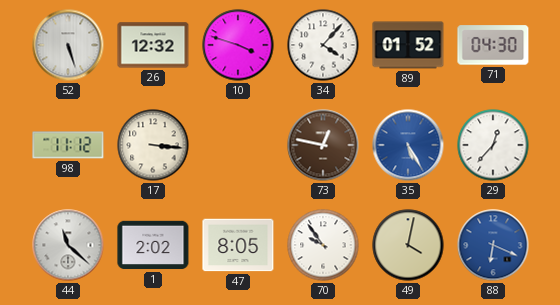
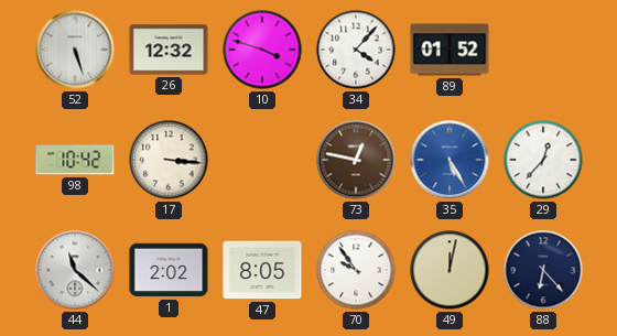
71: 04:30 -> none
98: 11:12 -> 10:42
49: 4:02 -> 12:02
88: 6:19 -> 6:23
88 dial: blue -> navy
